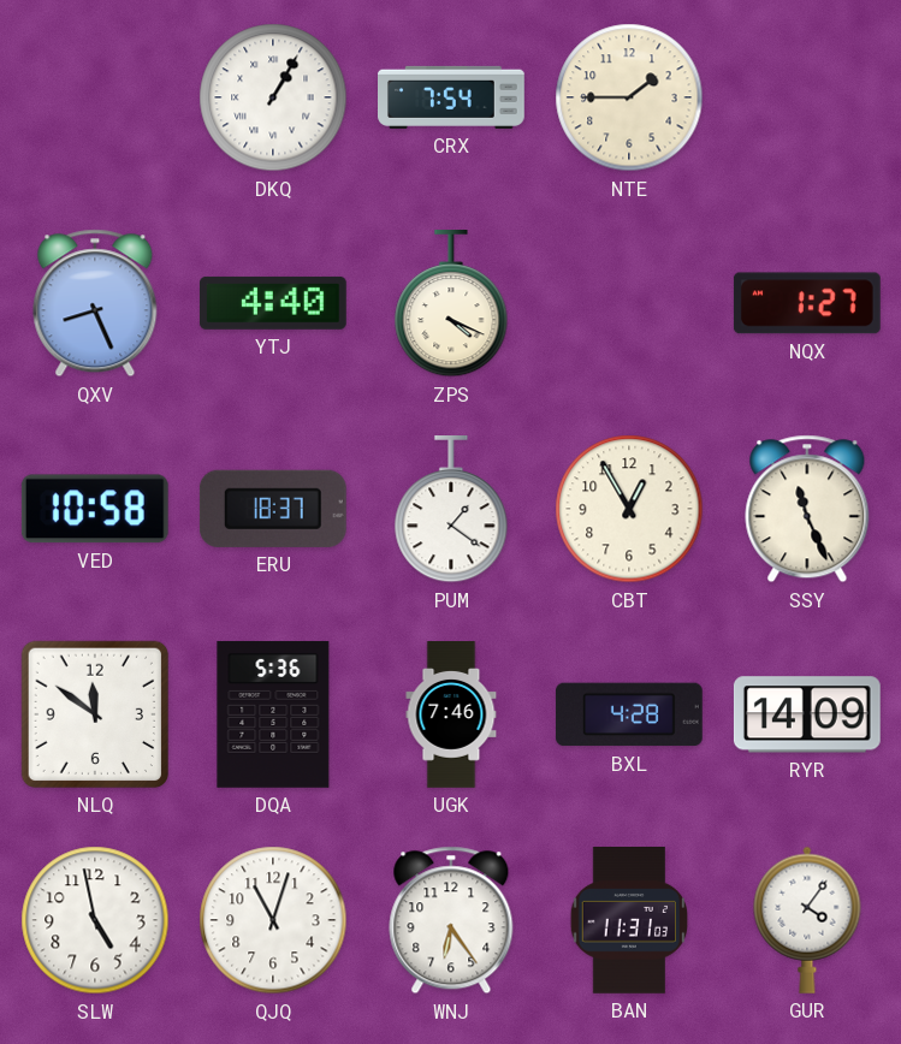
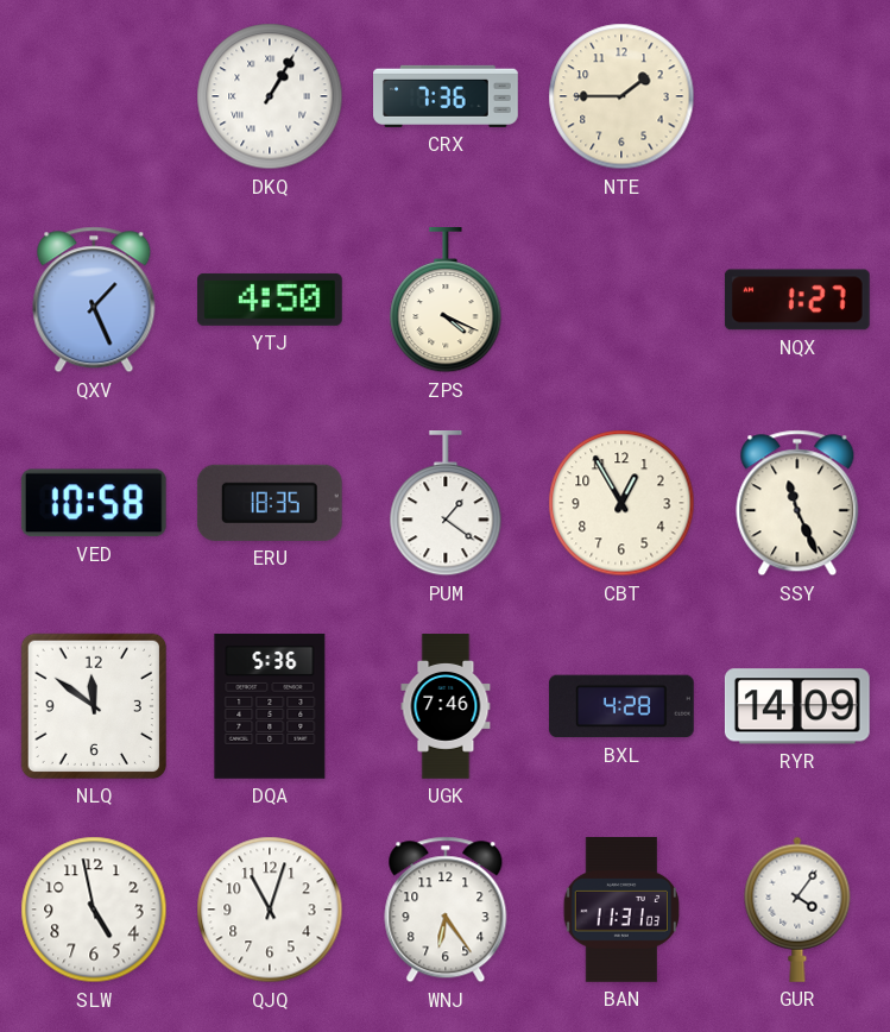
CRX: 7:54 -> 7:36
QXV: 8:26 -> 1:26
YTJ: 4:40 -> 4:50
ERU: 18:37 -> 18:35
